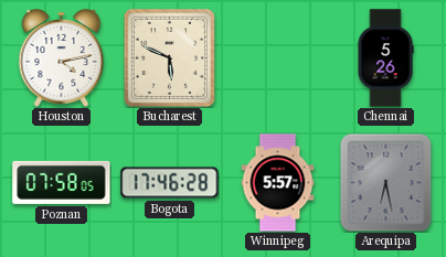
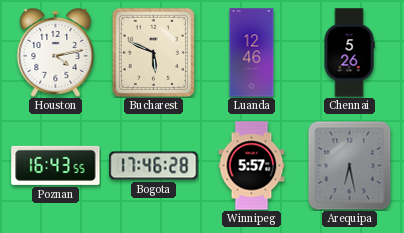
Luanda: none -> 12:46
Poznan: 07:58 -> 16:43
